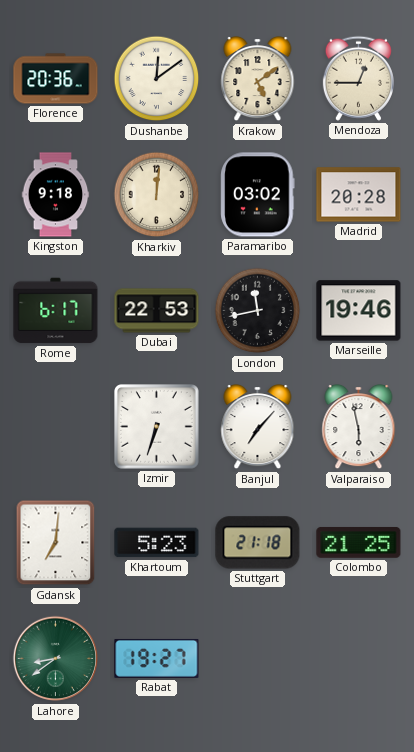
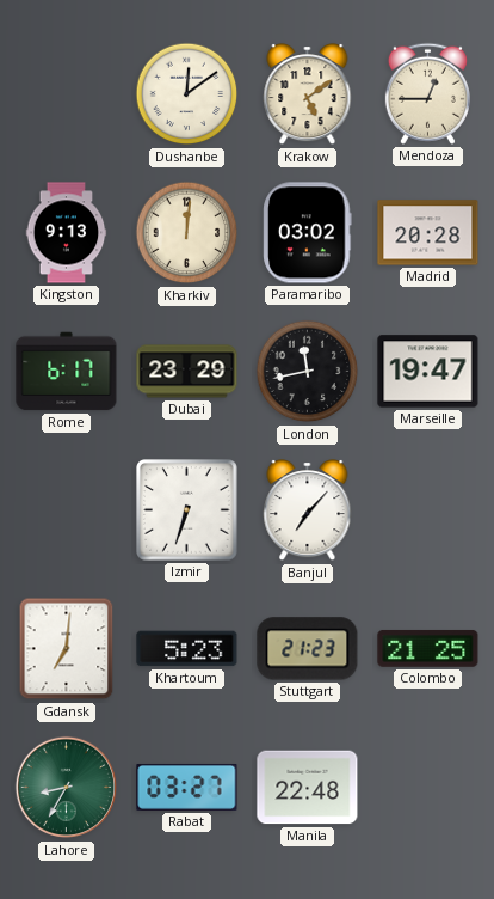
Florence: 20:36 -> none
Kingston: 9:18 -> 9:13
Dubai: 22:53 -> 23:29
Marseille: 19:46 -> 19:47
Valparaiso: 5:58 -> none
Stuttgart: 21:18 -> 21:23
Lahore: 8:39 -> 8:35
Rabat: 19:27 -> 03:27
Manila: none -> 22:48
